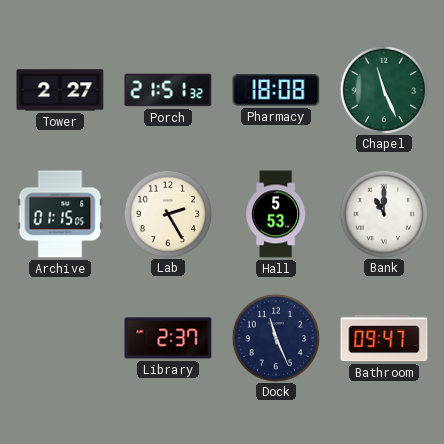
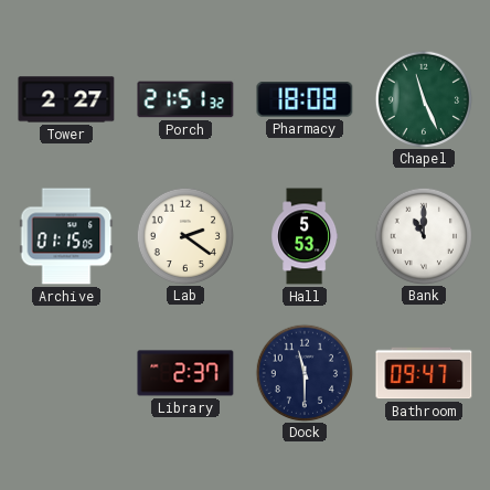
Lab: 2:25 -> 2:21
Dock: 11:26 -> 11:30
